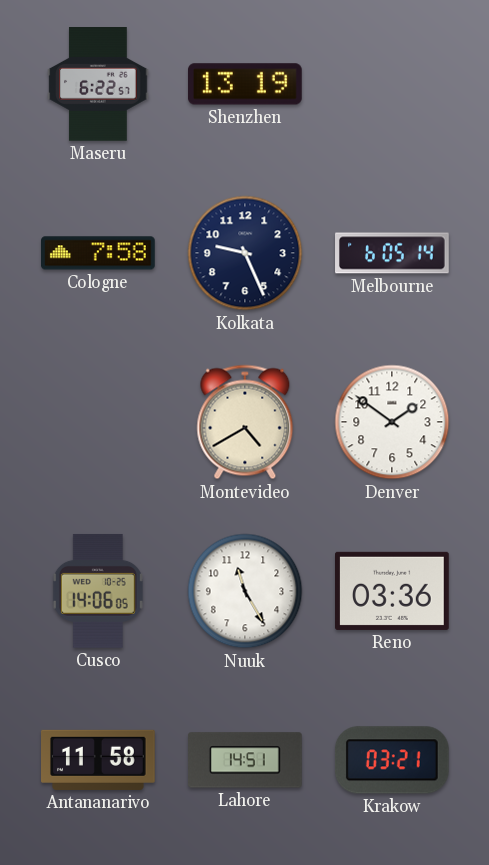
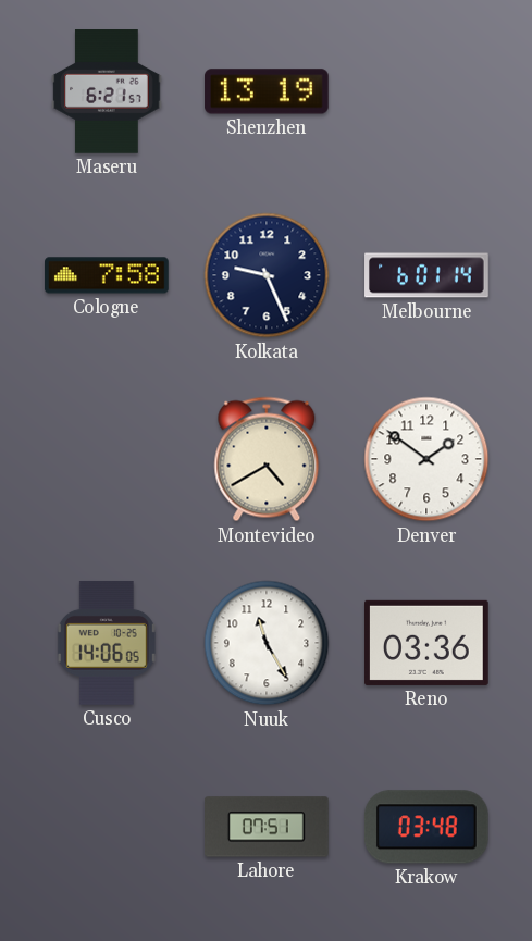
Maseru: 6:22 -> 6:21
Melbourne: 6:05 -> 6:01
Antananarivo: 11:58 -> none
Lahore: 14:51 -> 07:51
Krakow: 03:21 -> 03:48
